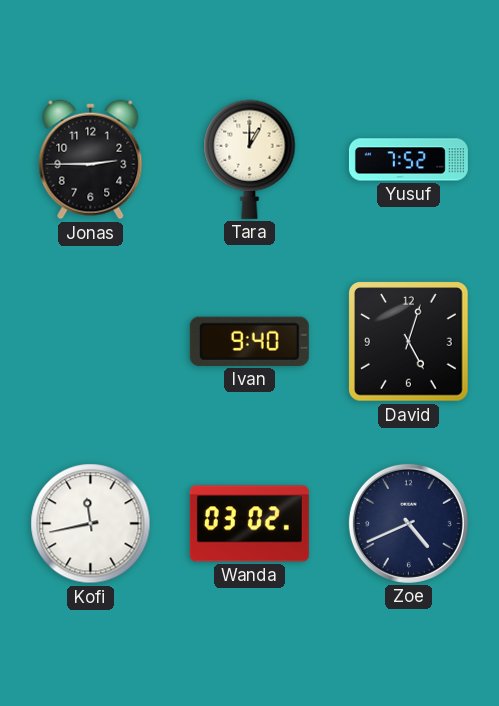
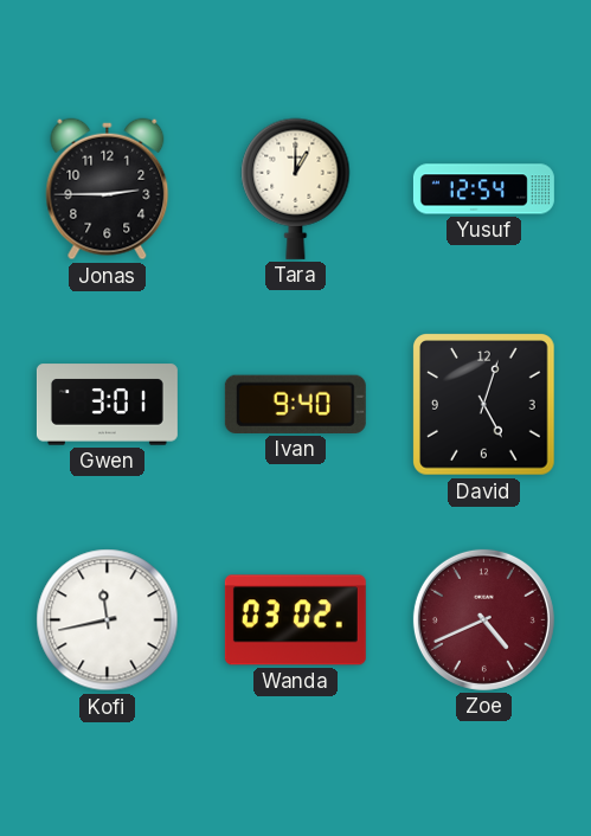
Yusuf: 7:52 -> 12:54
Gwen: none -> 3:01
Zoe dial: navy -> burgundy
